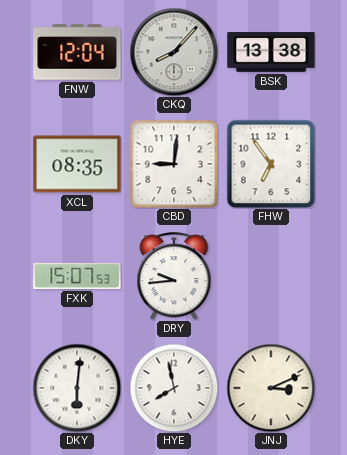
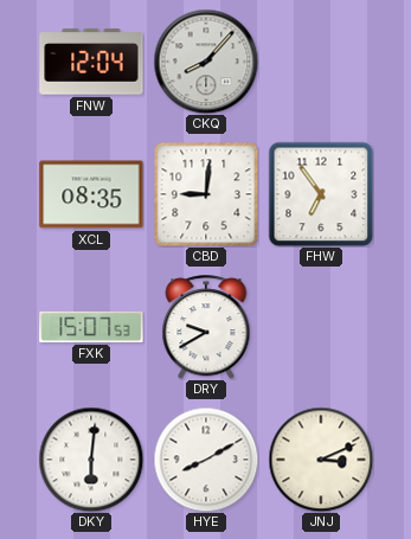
BSK: 13:38 -> none
DRY: 9:44 -> 9:40
HYE: 7:58 -> 8:10
